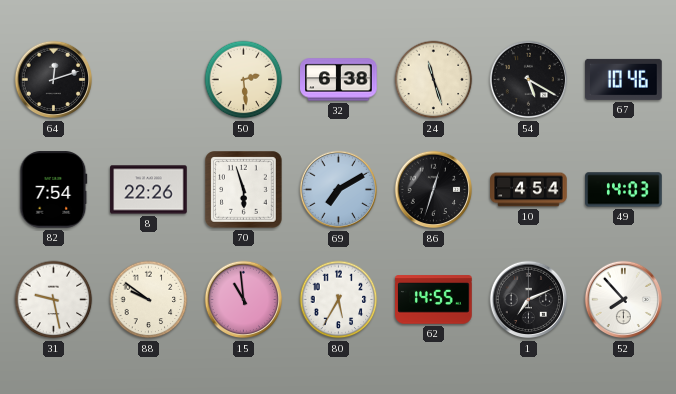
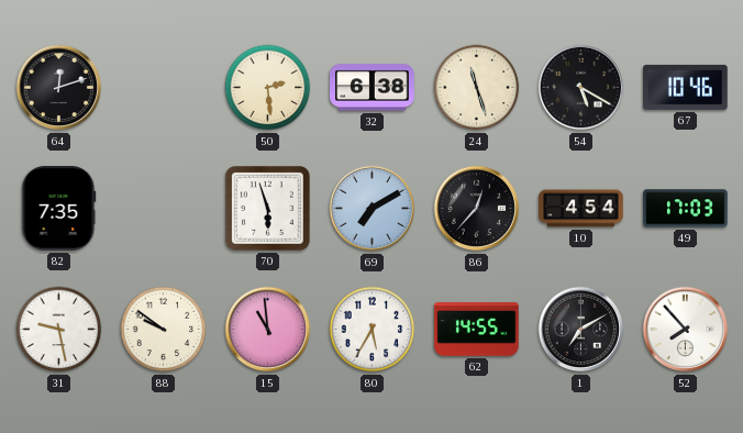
82: 7:54 -> 7:35
8: 22:26 -> none
86: 12:33 -> 12:37
49: 14:03 -> 17:03
1: 7:11 -> 7:10
